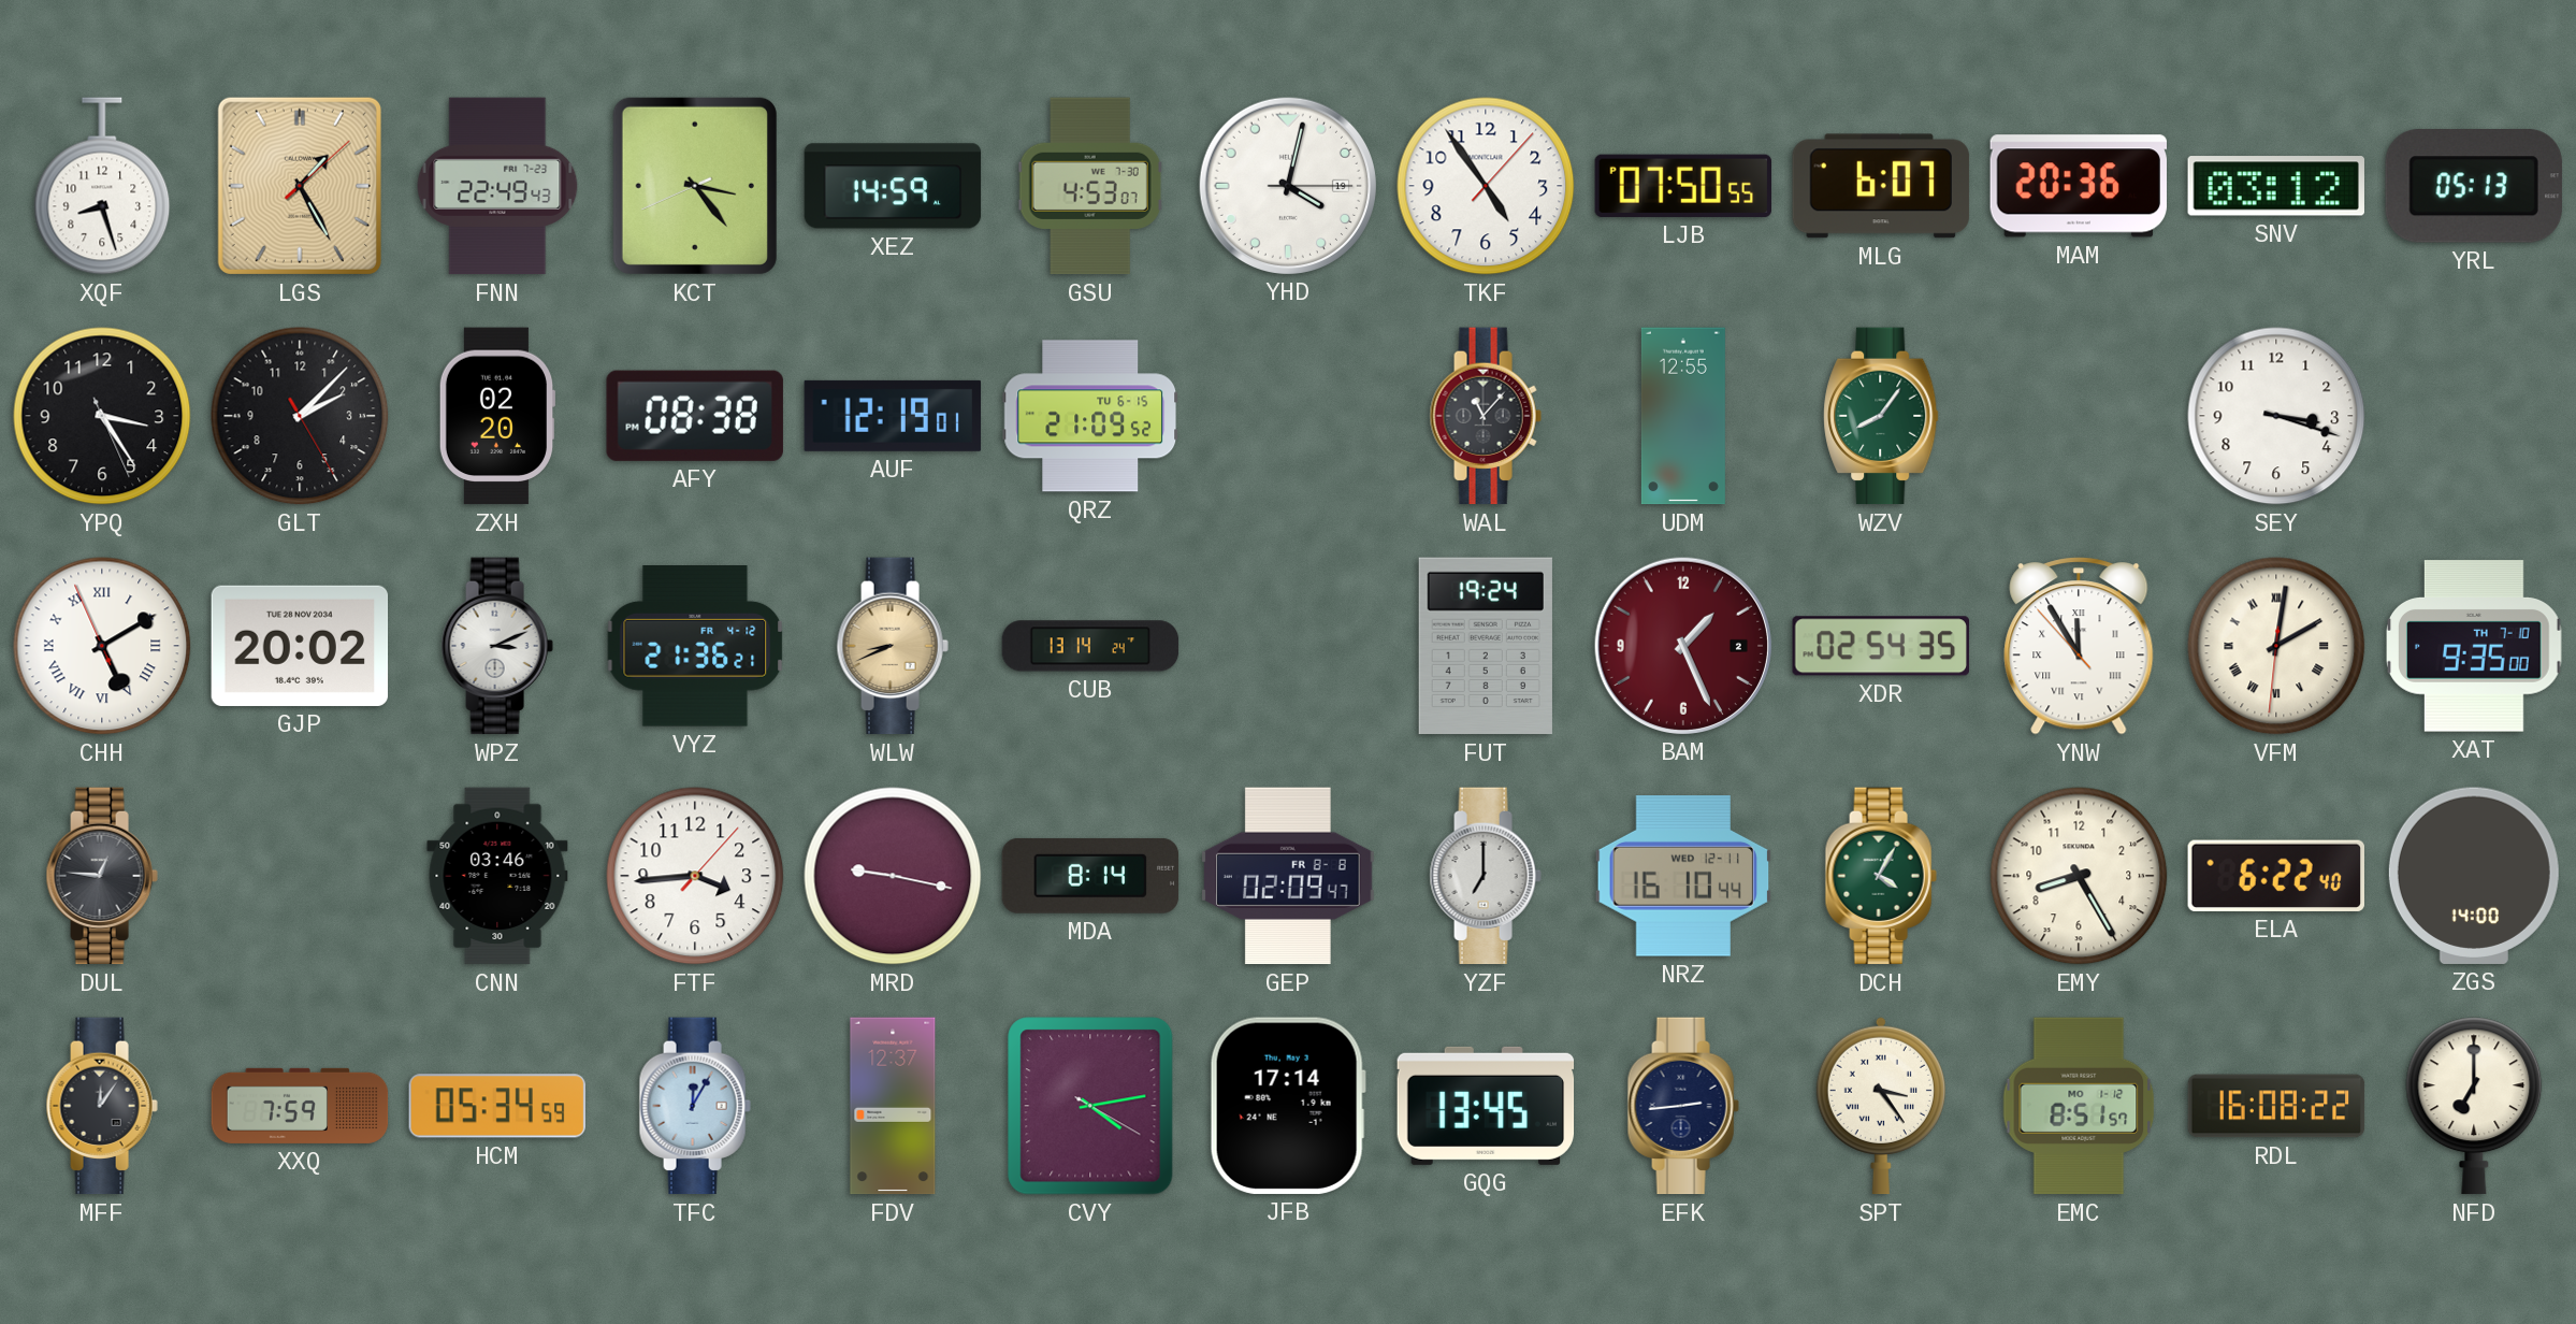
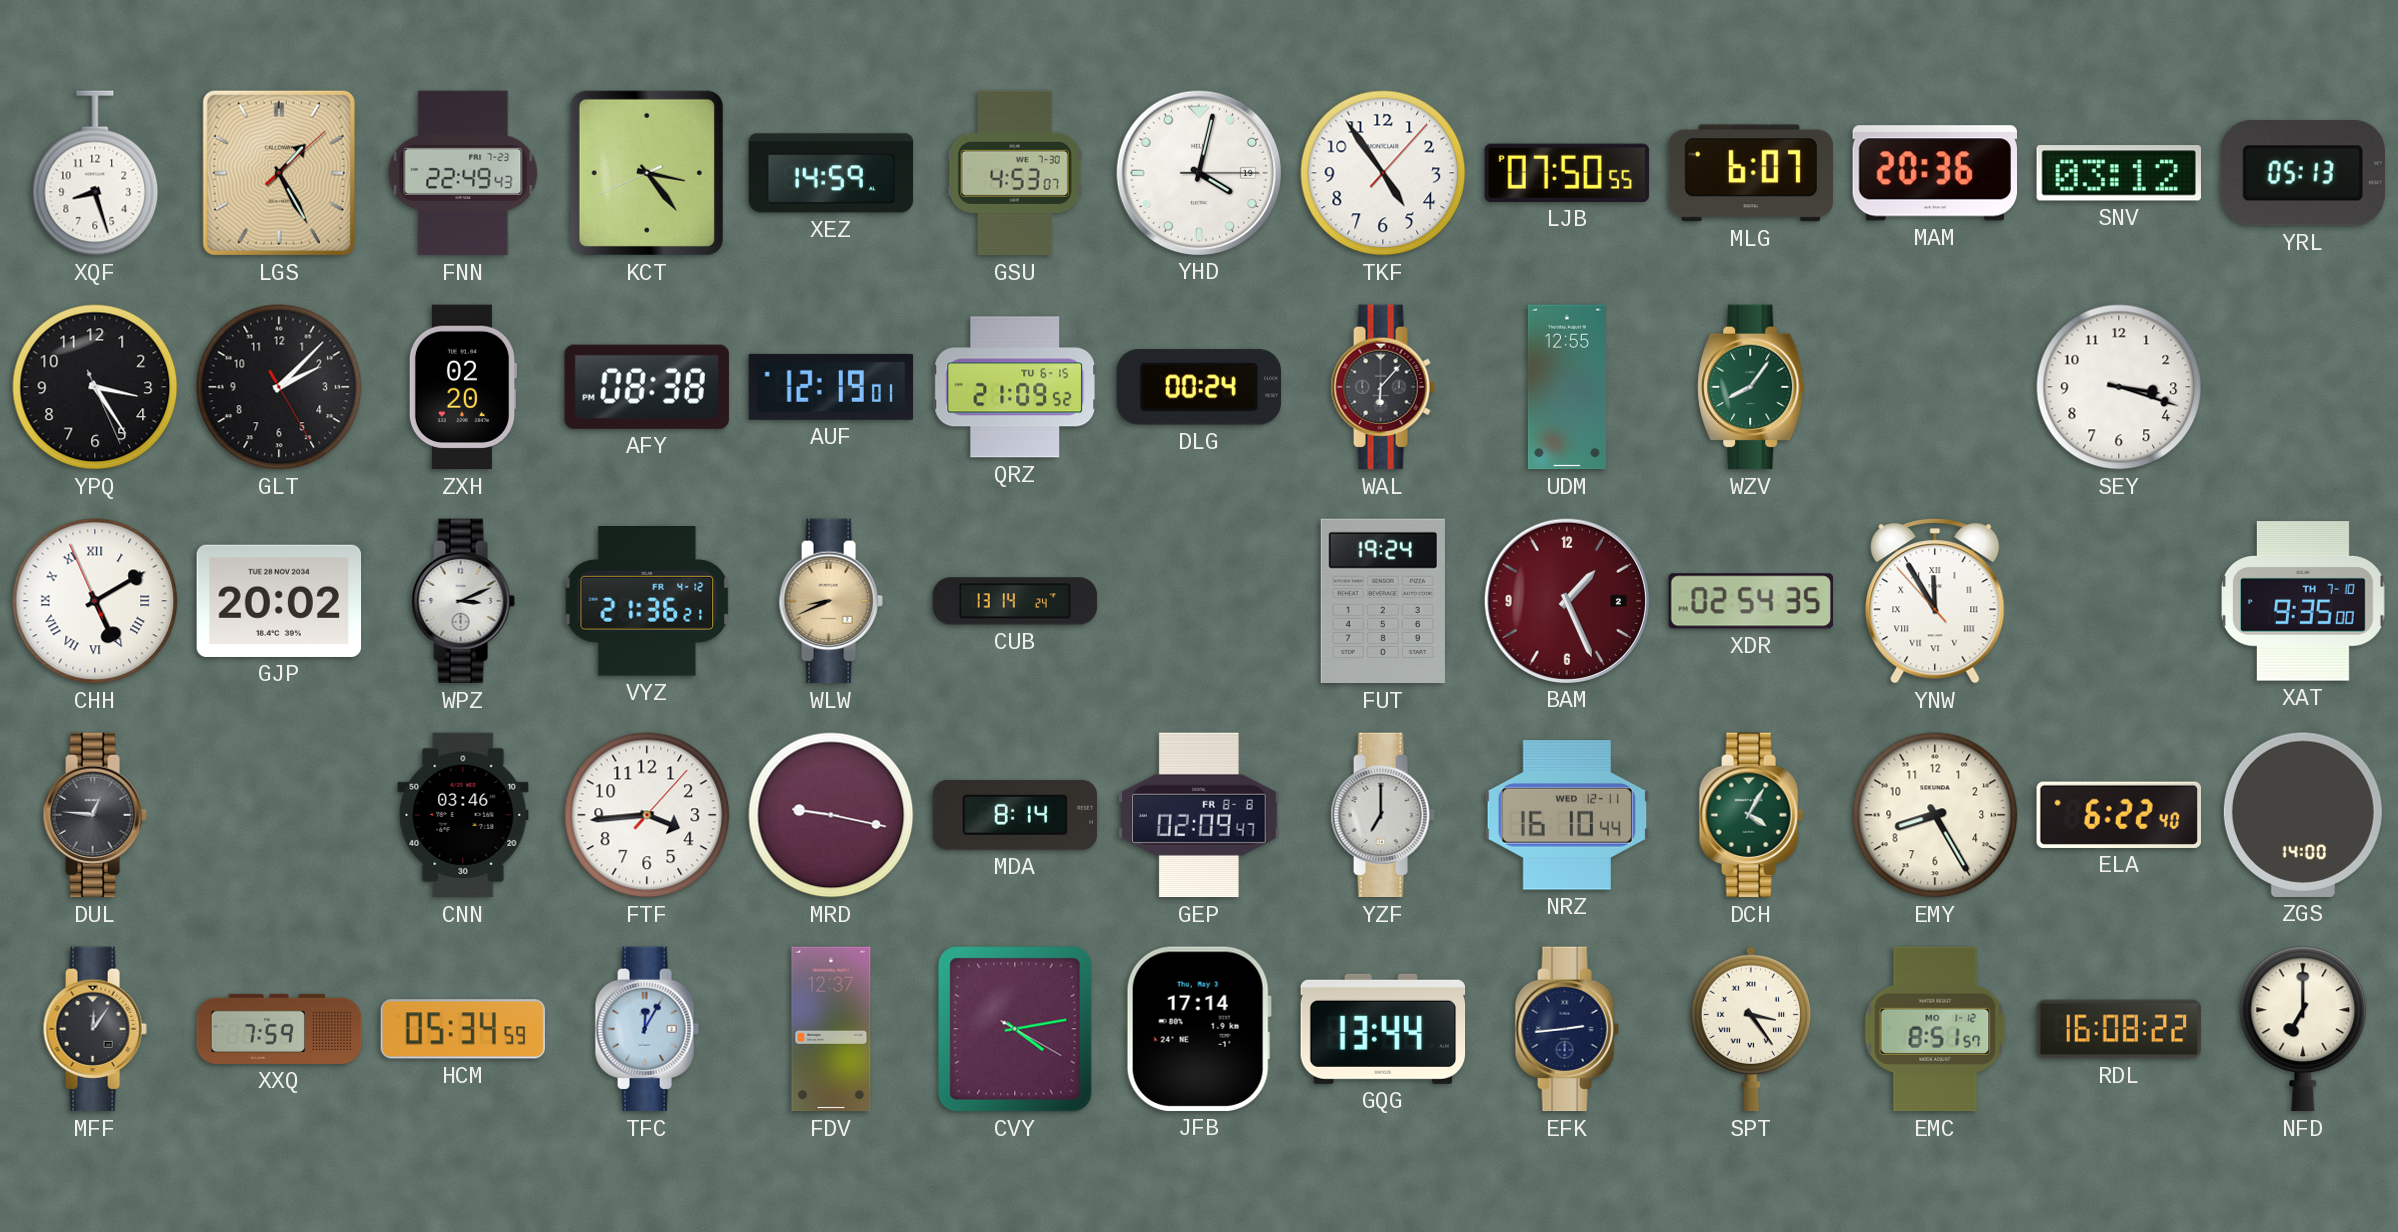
DLG: none -> 00:24
WAL: 11:07 -> 6:07
VFM: 2:01 -> none
GQG: 13:45 -> 13:44
